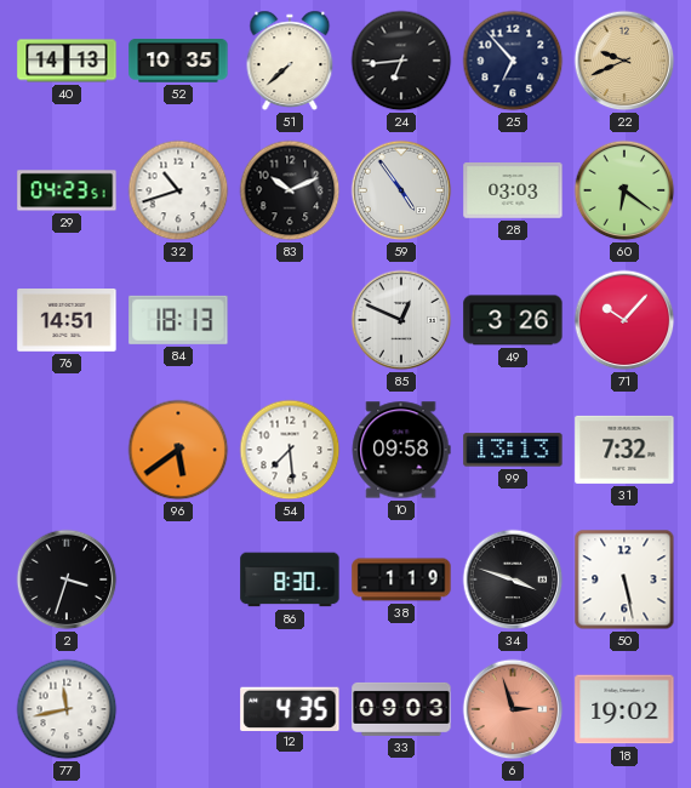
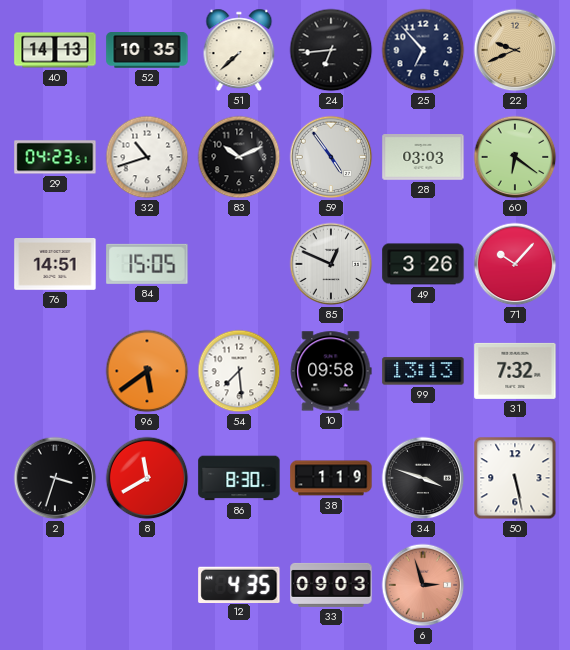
84: 18:13 -> 15:05
8: none -> 11:40
77: 11:43 -> none
18: 19:02 -> none
